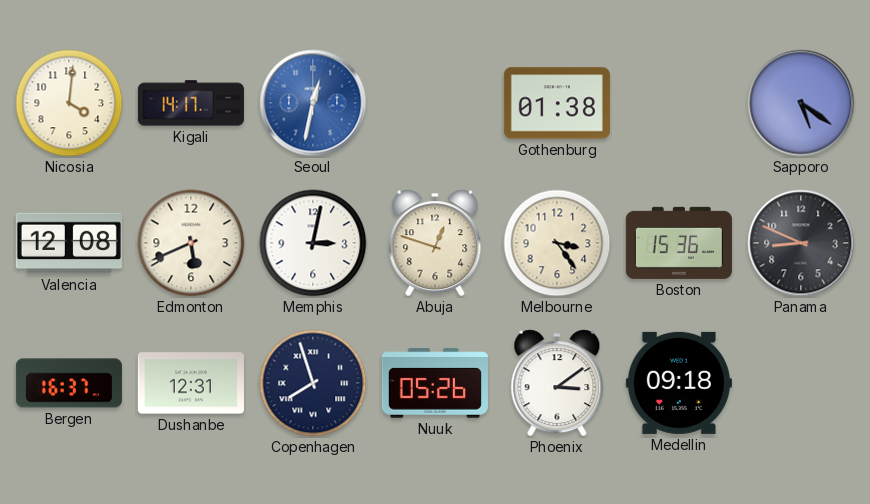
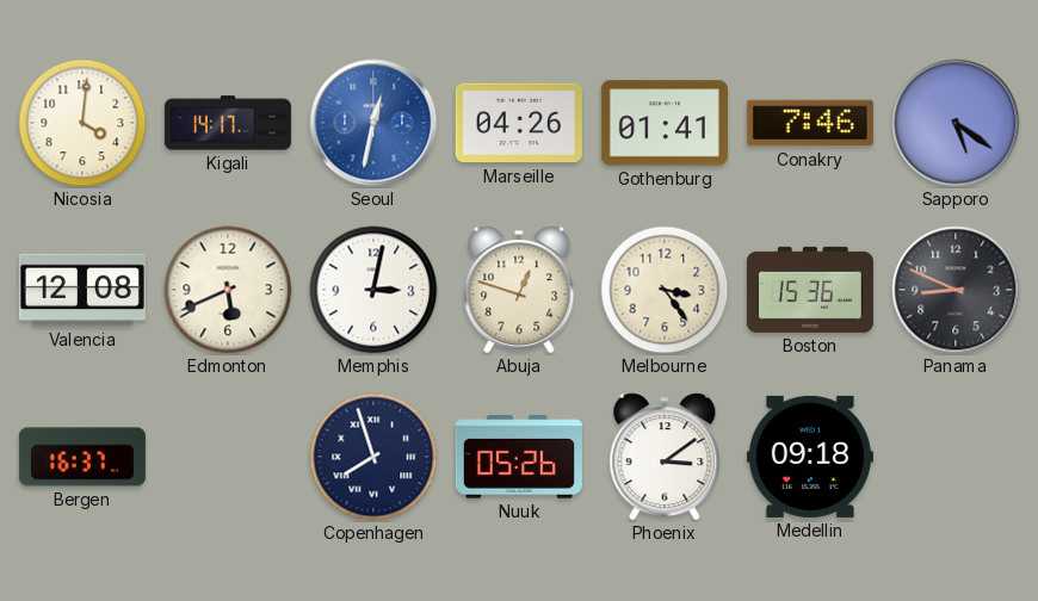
Marseille: none -> 04:26
Gothenburg: 01:38 -> 01:41
Conakry: none -> 7:46
Dushanbe: 12:31 -> none
